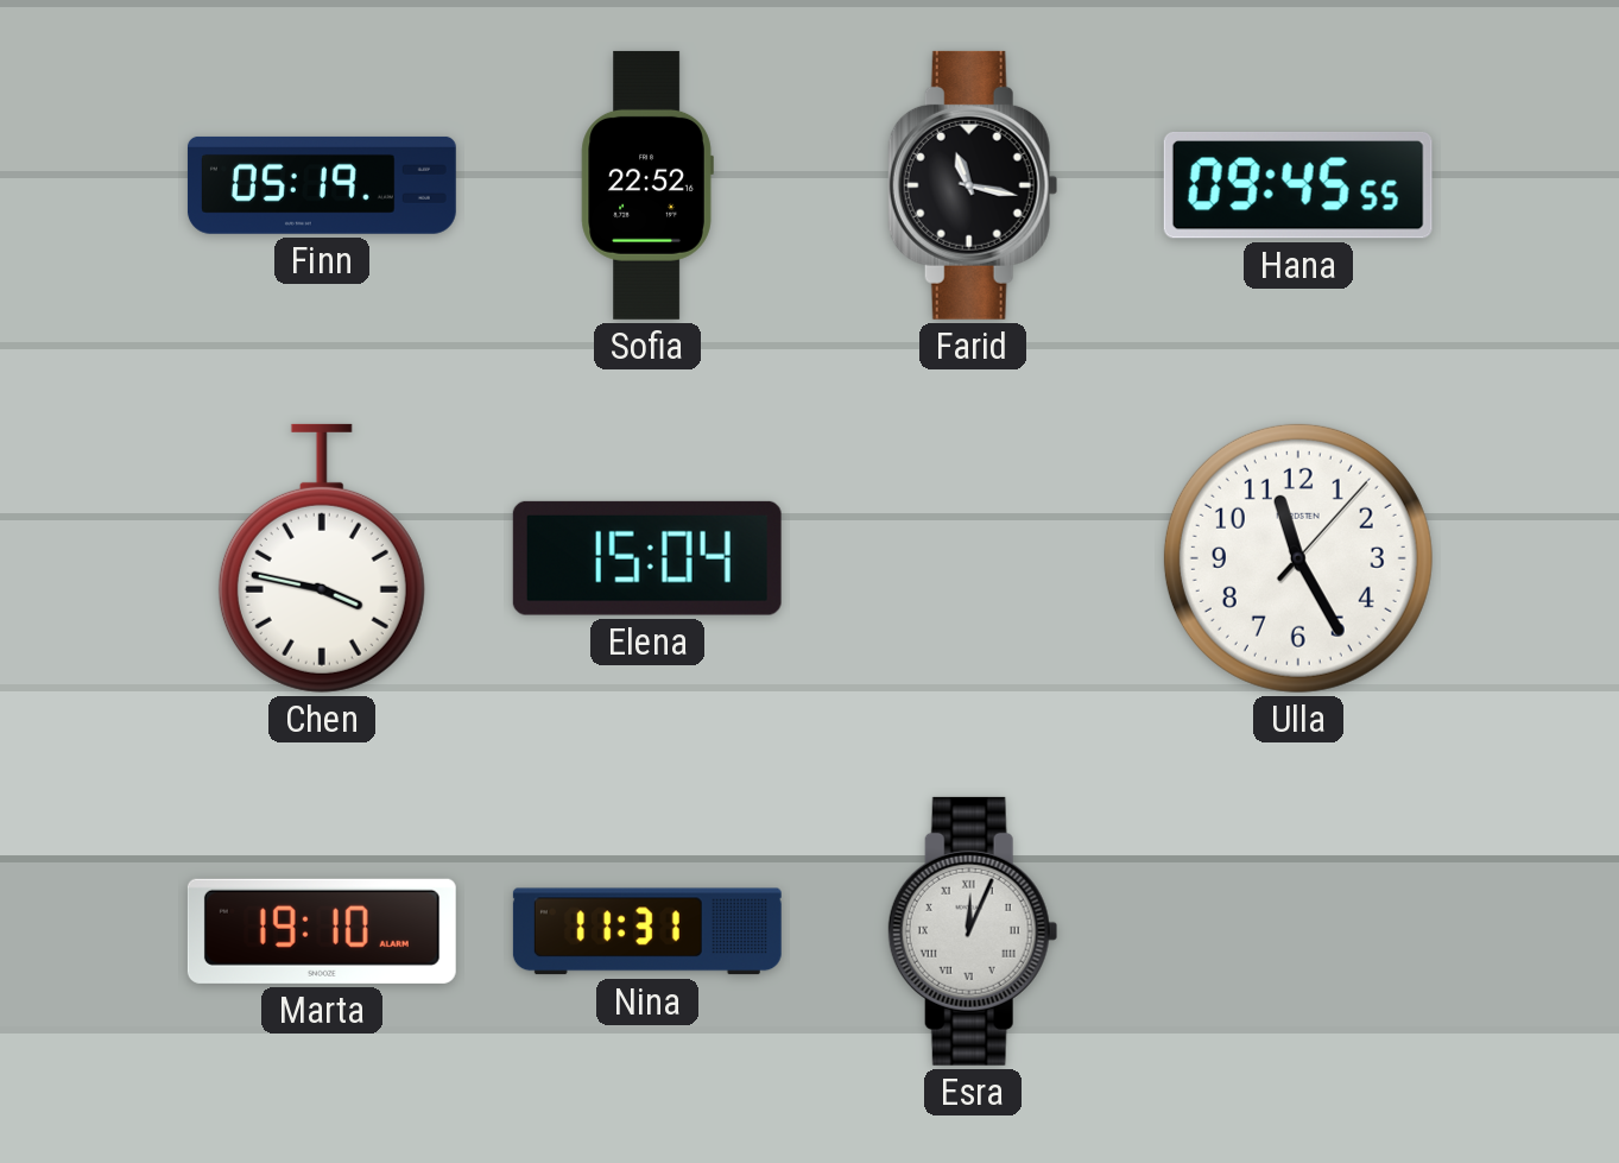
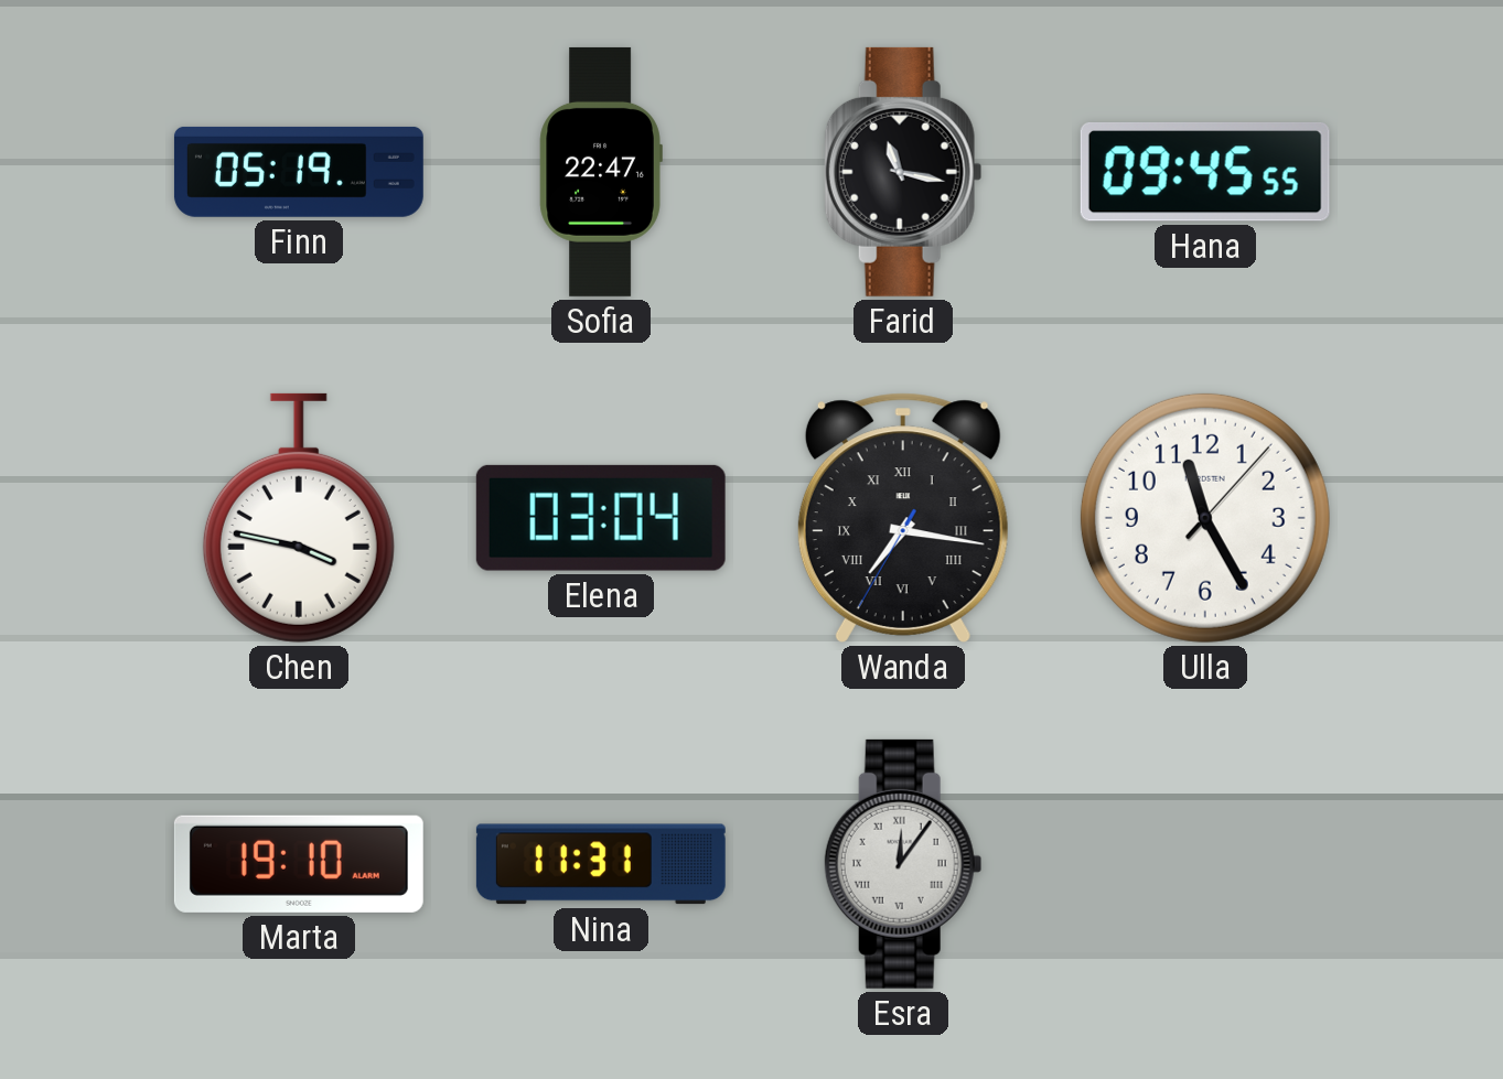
Sofia: 22:52 -> 22:47
Elena: 15:04 -> 03:04
Wanda: none -> 7:16
Esra: 12:04 -> 12:06
